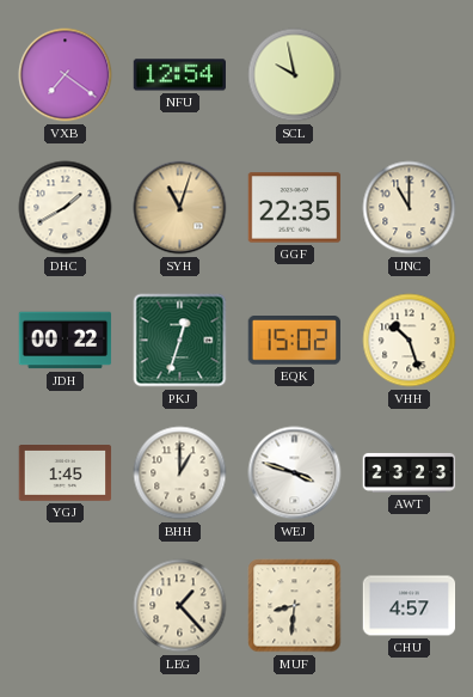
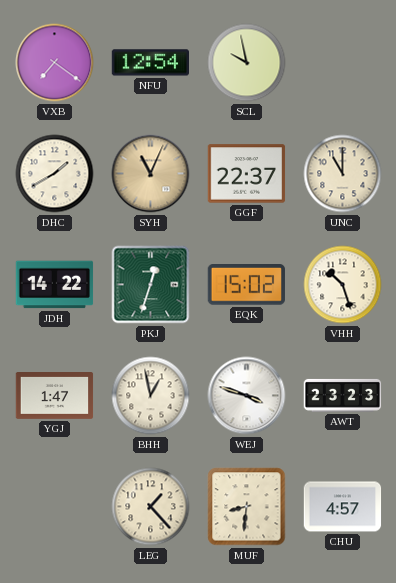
SYH: 11:03 -> 11:04
GGF: 22:35 -> 22:37
JDH: 00:22 -> 14:22
YGJ: 1:45 -> 1:47
BHH: 1:00 -> 12:58
